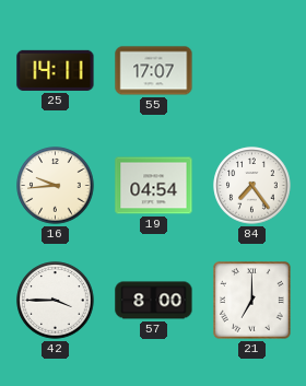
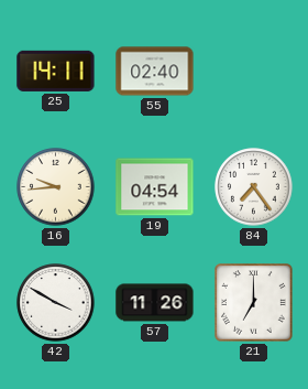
55: 17:07 -> 02:40
42: 3:45 -> 3:50
57: 8:00 -> 11:26
